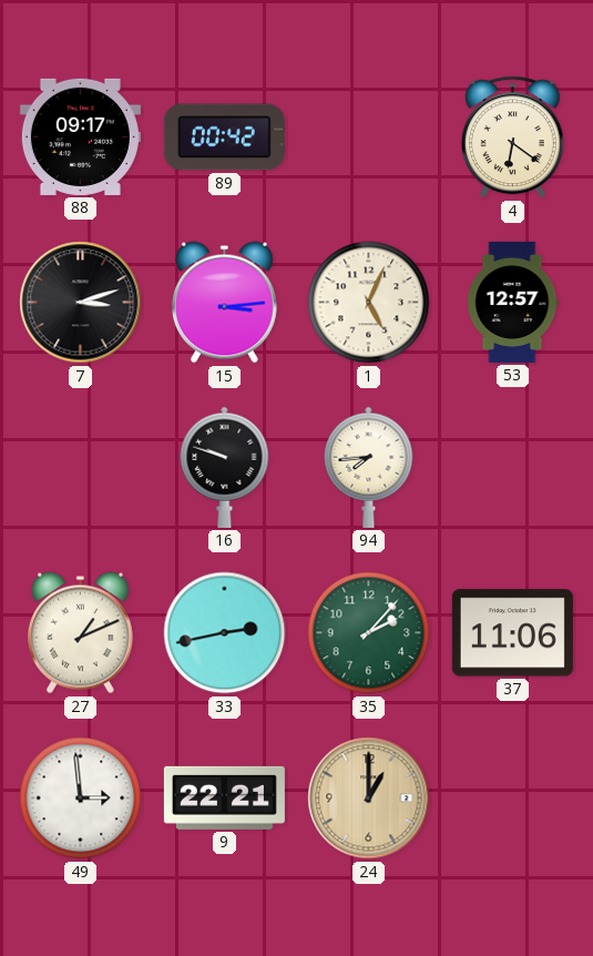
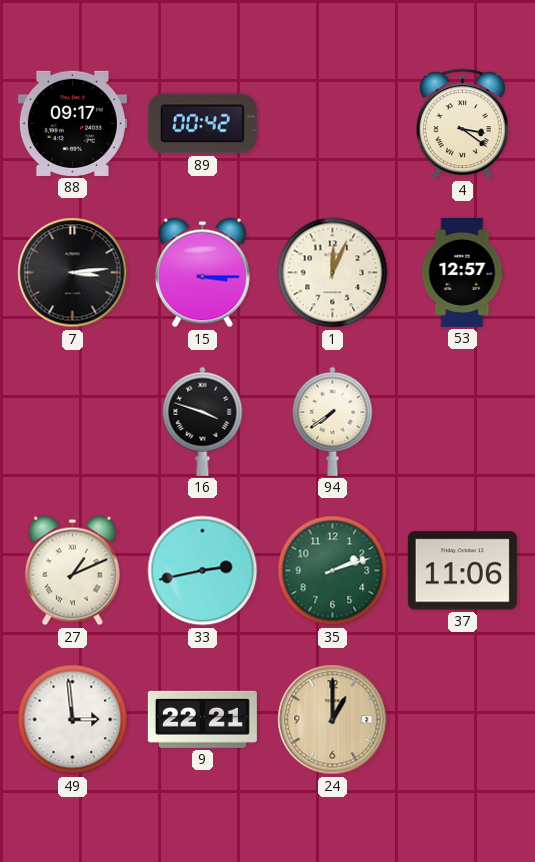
4: 6:21 -> 3:21
7: 3:12 -> 3:14
15: 3:14 -> 3:15
1: 5:04 -> 12:04
16: 9:48 -> 3:48
94: 7:44 -> 7:39
35: 2:07 -> 2:12
